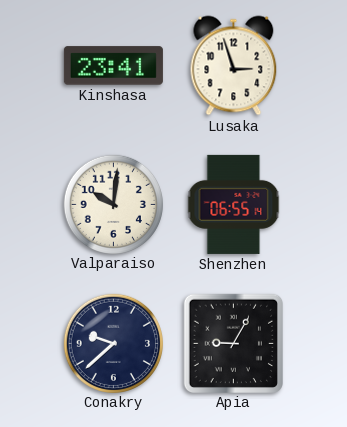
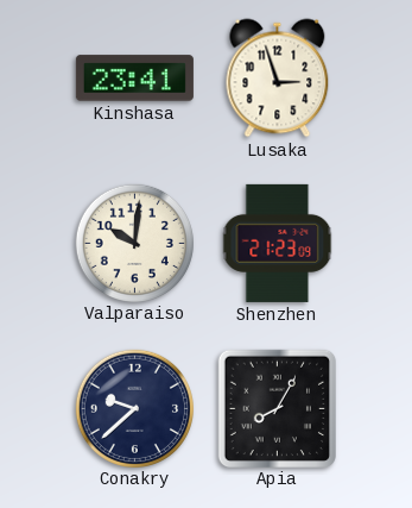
Shenzhen: 06:55 -> 21:23
Apia: 9:05 -> 8:05
